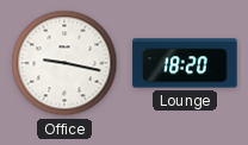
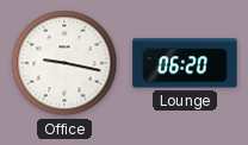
Lounge: 18:20 -> 06:20
